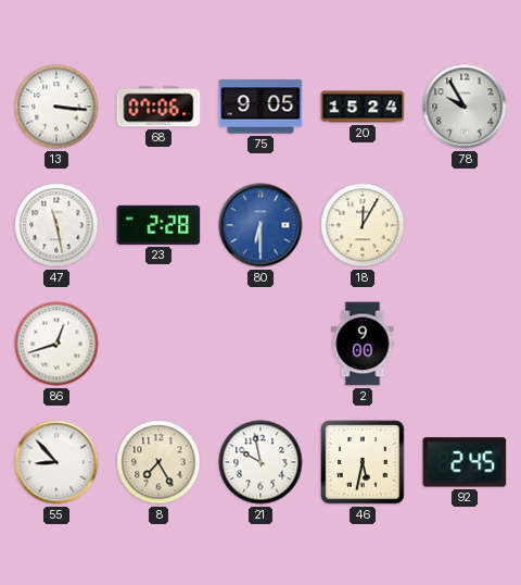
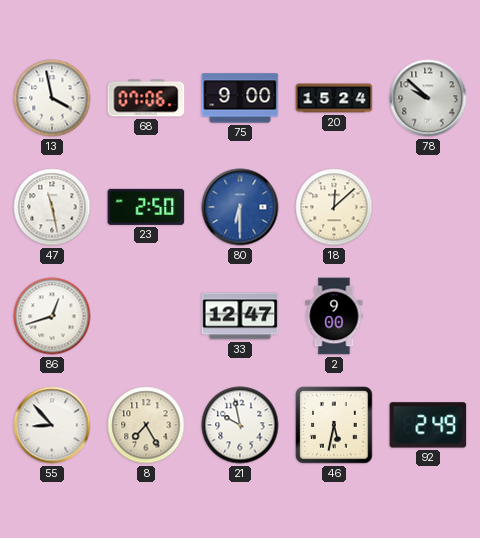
13: 3:16 -> 3:58
75: 9:05 -> 9:00
78: 9:55 -> 9:52
23: 2:28 -> 2:50
18: 12:05 -> 12:08
33: none -> 12:47
92: 2:45 -> 2:49
